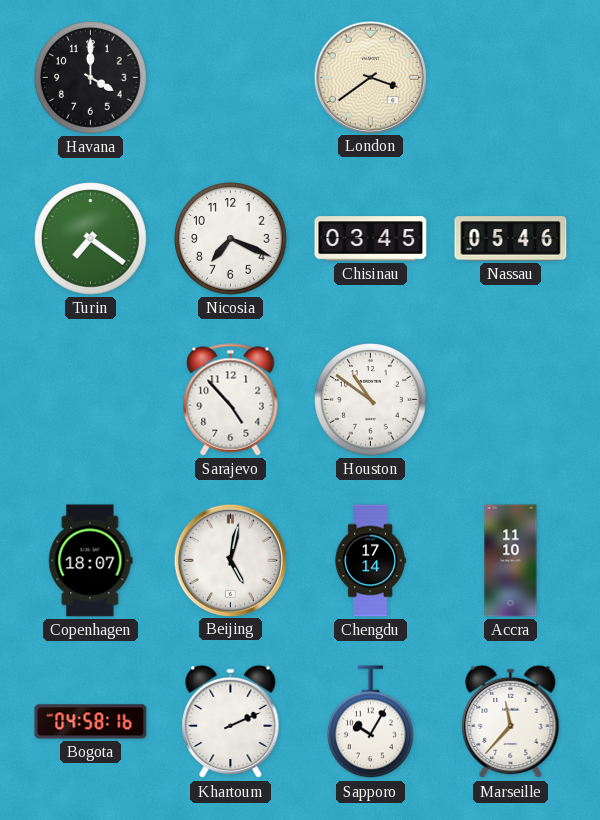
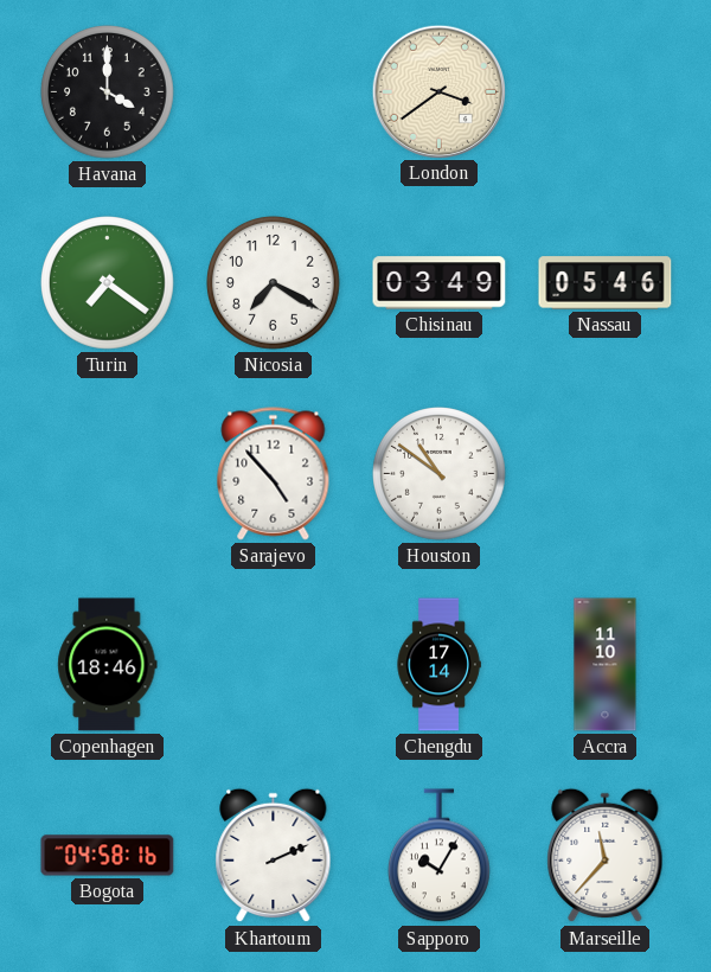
Nicosia: 7:19 -> 7:20
Chisinau: 03:45 -> 03:49
Copenhagen: 18:07 -> 18:46
Beijing: 5:02 -> none
